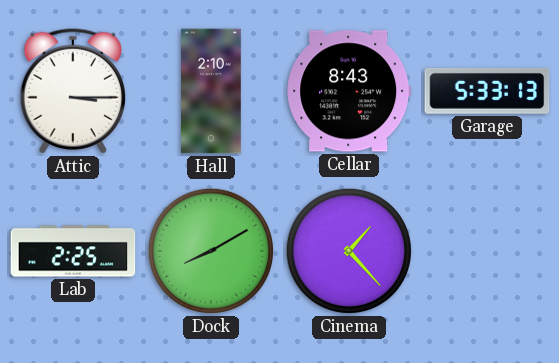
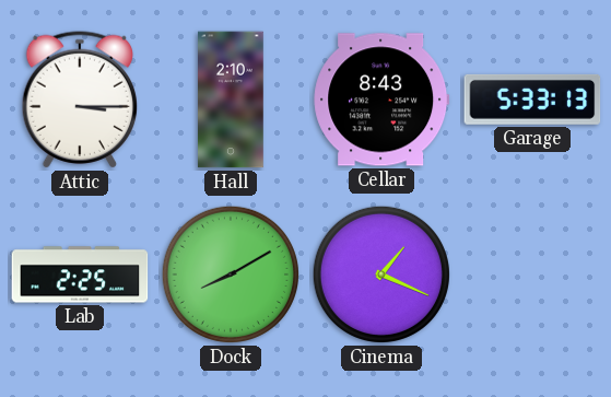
Cinema: 1:23 -> 1:19
